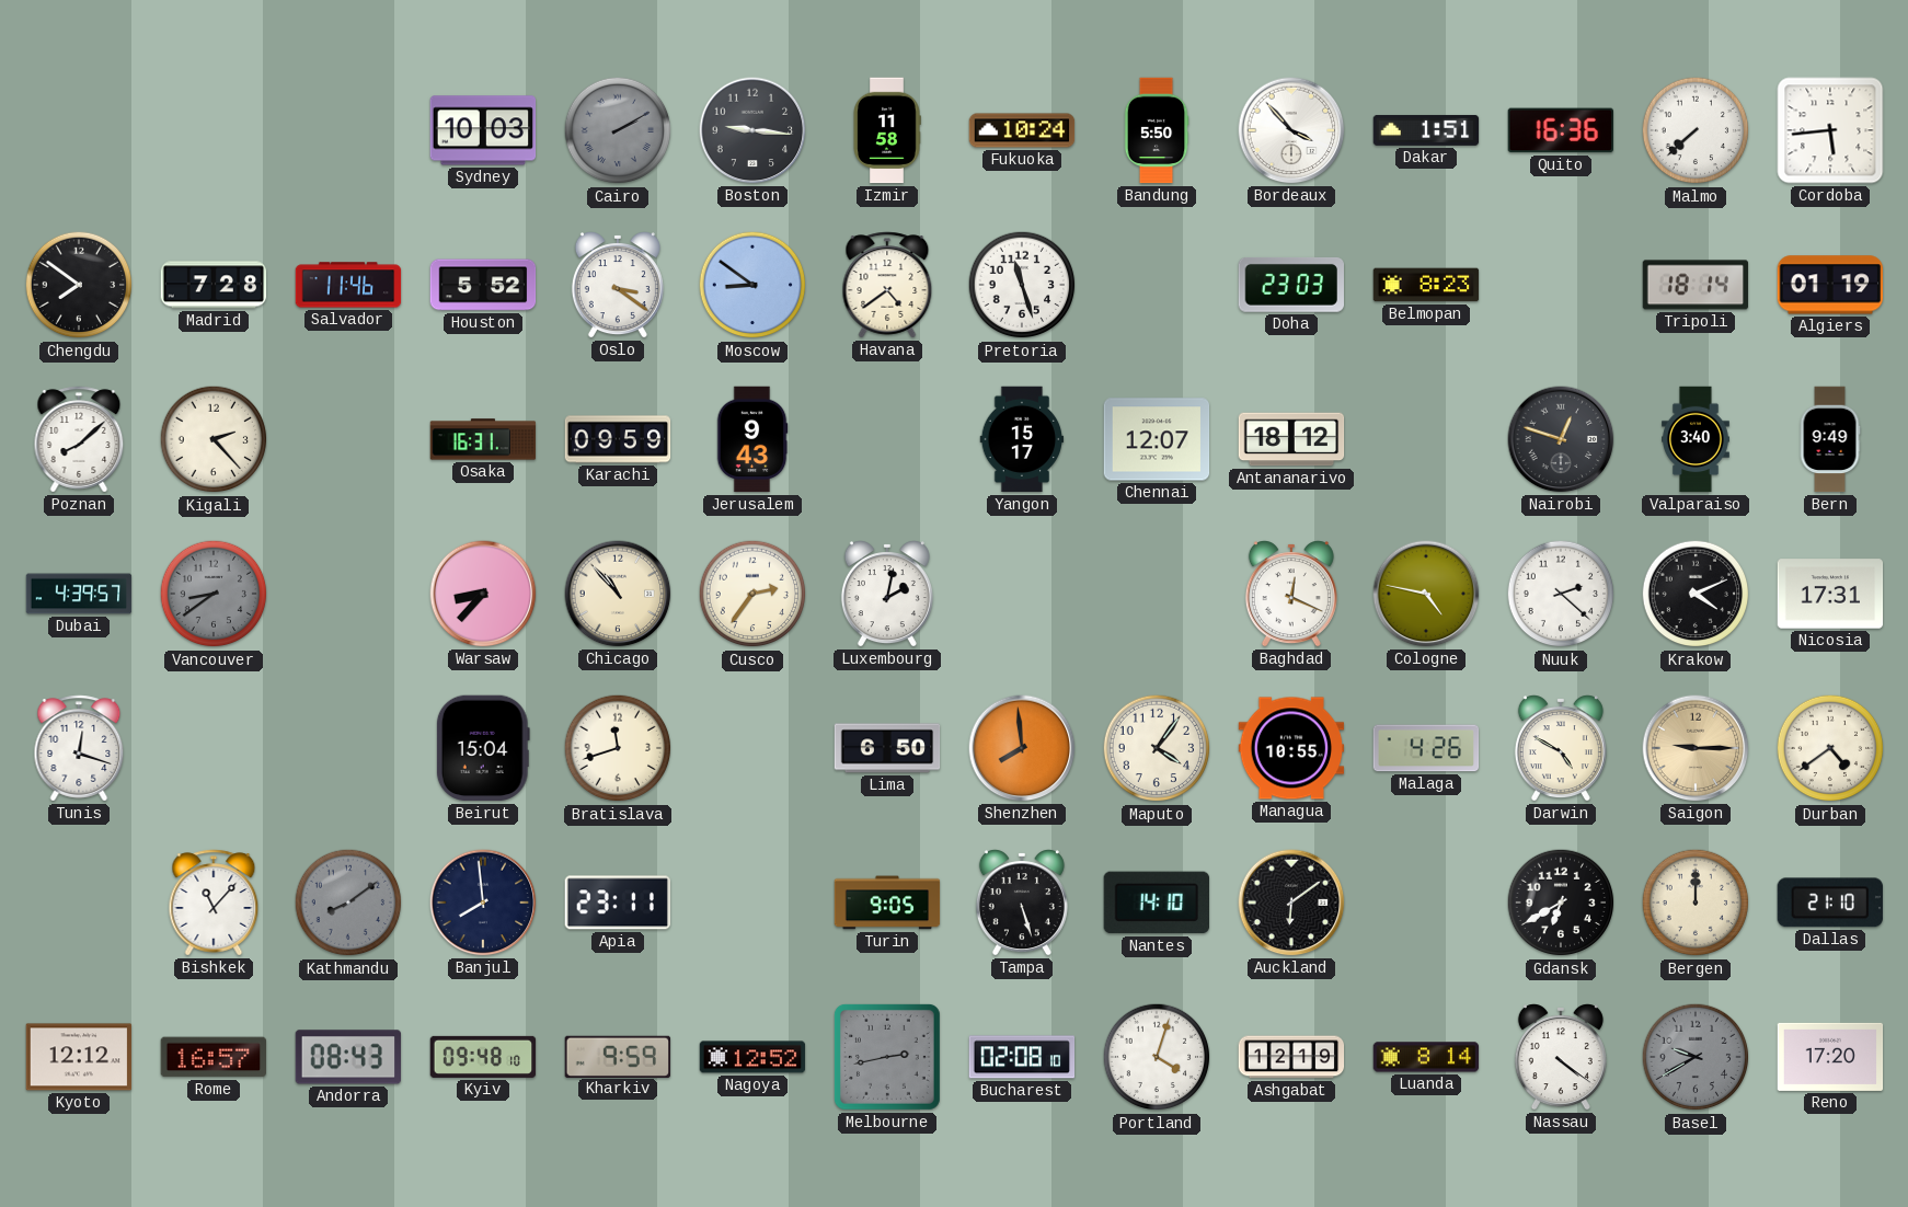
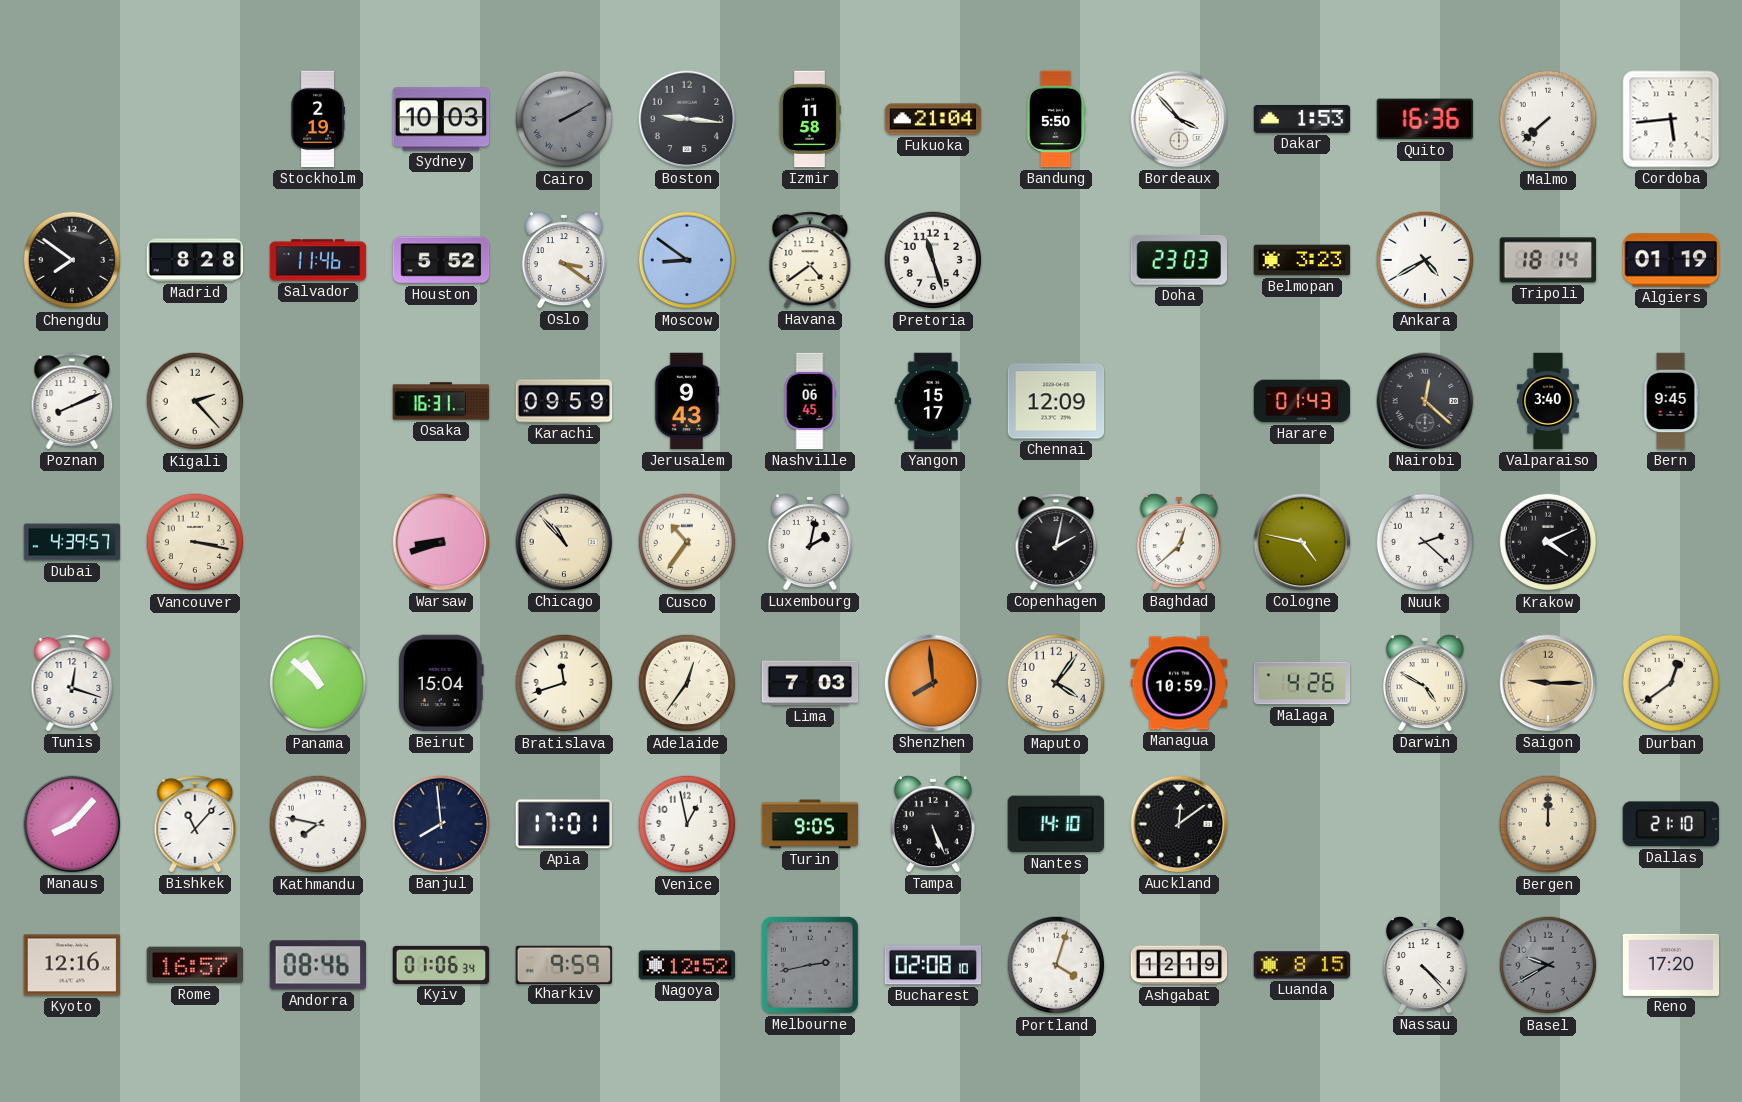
Stockholm: none -> 2:19
Fukuoka: 10:24 -> 21:04
Dakar: 1:51 -> 1:53
Madrid: 7:28 -> 8:28
Belmopan: 8:23 -> 3:23
Ankara: none -> 4:40
Poznan: 8:08 -> 8:11
Nashville: none -> 06:45
Chennai: 12:07 -> 12:09
Antananarivo: 18:12 -> none
Harare: none -> 01:43
Nairobi: 12:48 -> 12:22
Bern: 9:49 -> 9:45
Vancouver: 8:39 -> 3:17
Vancouver dial: grey -> cream
Warsaw: 8:37 -> 8:42
Cusco: 2:36 -> 10:36
Copenhagen: none -> 2:02
Baghdad: 12:19 -> 12:38
Nicosia: 17:31 -> none
Panama: none -> 10:52
Adelaide: none -> 12:36
Lima: 6:50 -> 7:03
Managua: 10:55 -> 10:59
Durban: 4:39 -> 12:39
Manaus: none -> 8:07
Kathmandu: 8:09 -> 7:47
Kathmandu dial: grey -> white
Apia: 23:11 -> 17:01
Venice: none -> 12:58
Tampa: 5:27 -> 5:26
Auckland: 6:09 -> 12:09
Gdansk: 6:40 -> none
Kyoto: 12:12 -> 12:16
Andorra: 08:43 -> 08:46
Kyiv: 09:48 -> 01:06
Luanda: 8:14 -> 8:15
Nassau: 4:21 -> 4:23
